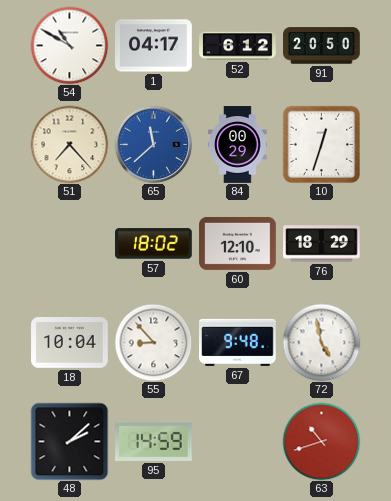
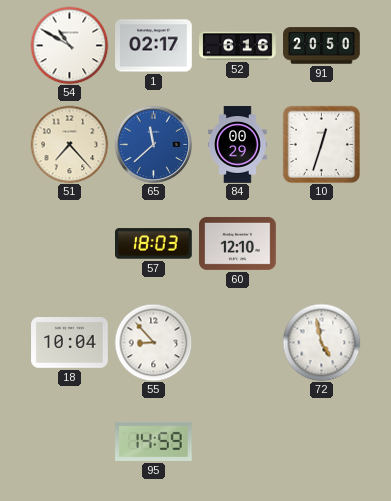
1: 04:17 -> 02:17
52: 6:12 -> 6:16
57: 18:02 -> 18:03
76: 18:29 -> none
67: 9:48 -> none
48: 2:08 -> none
63: 10:42 -> none
